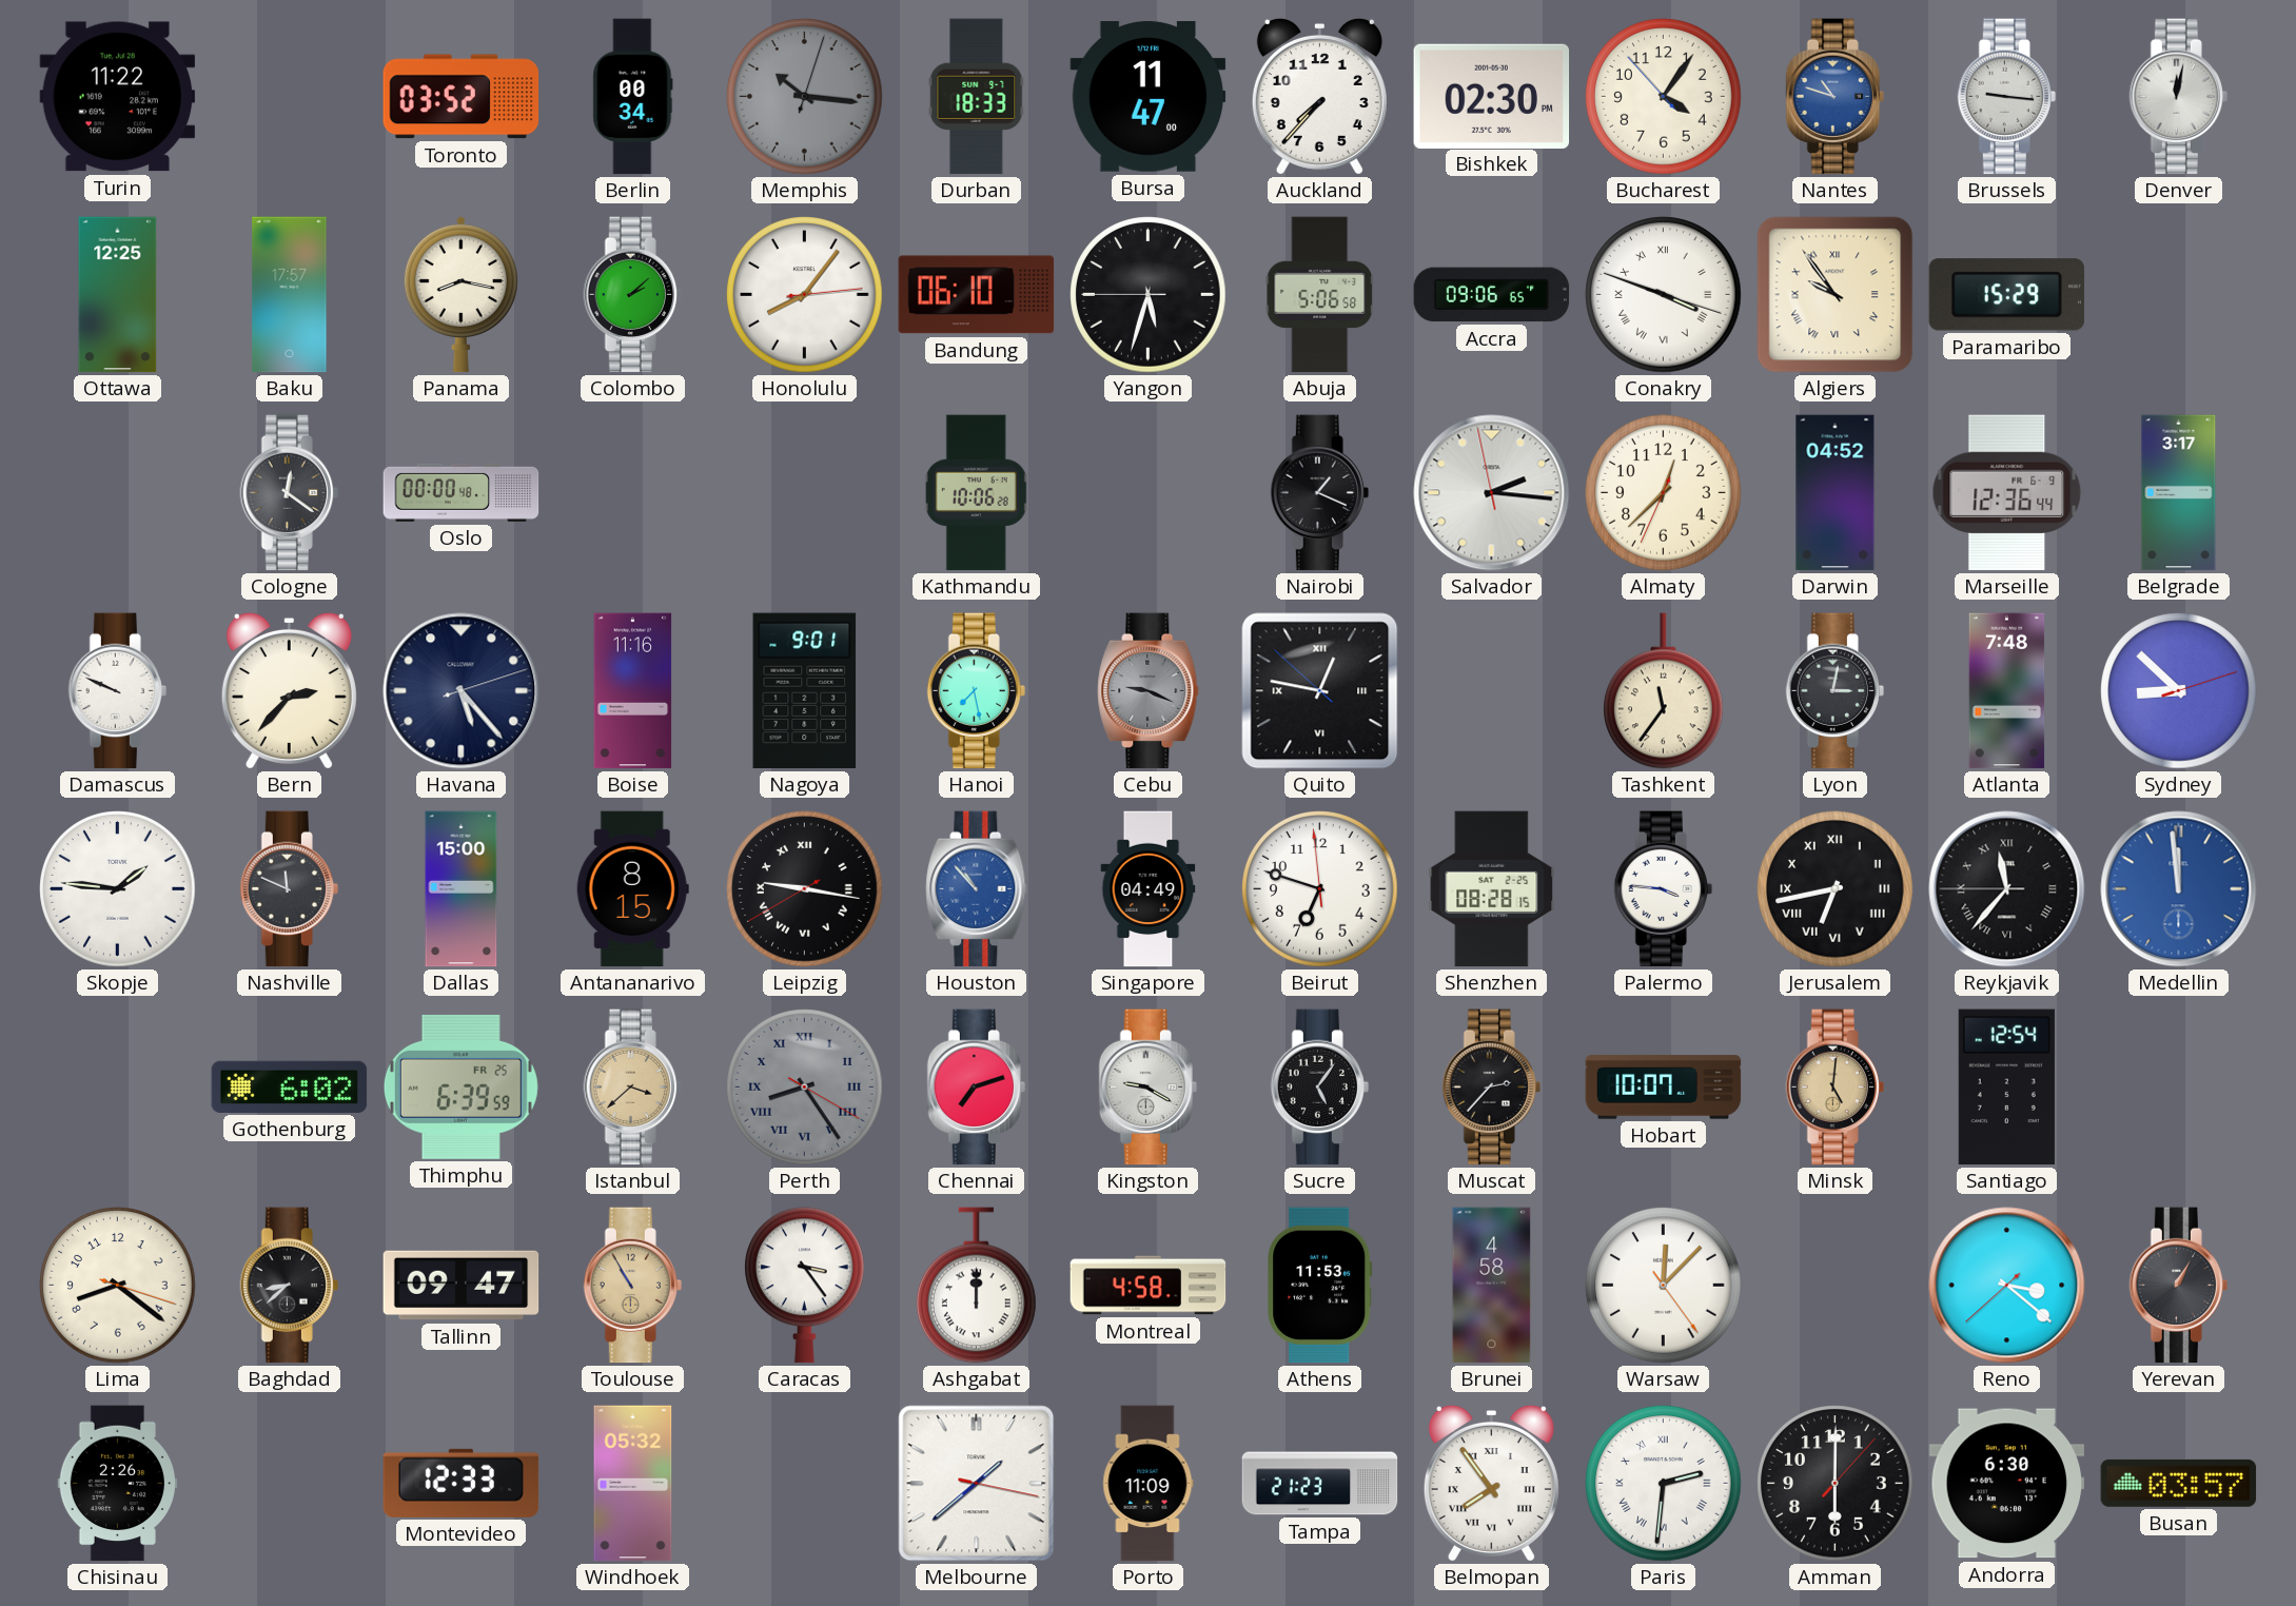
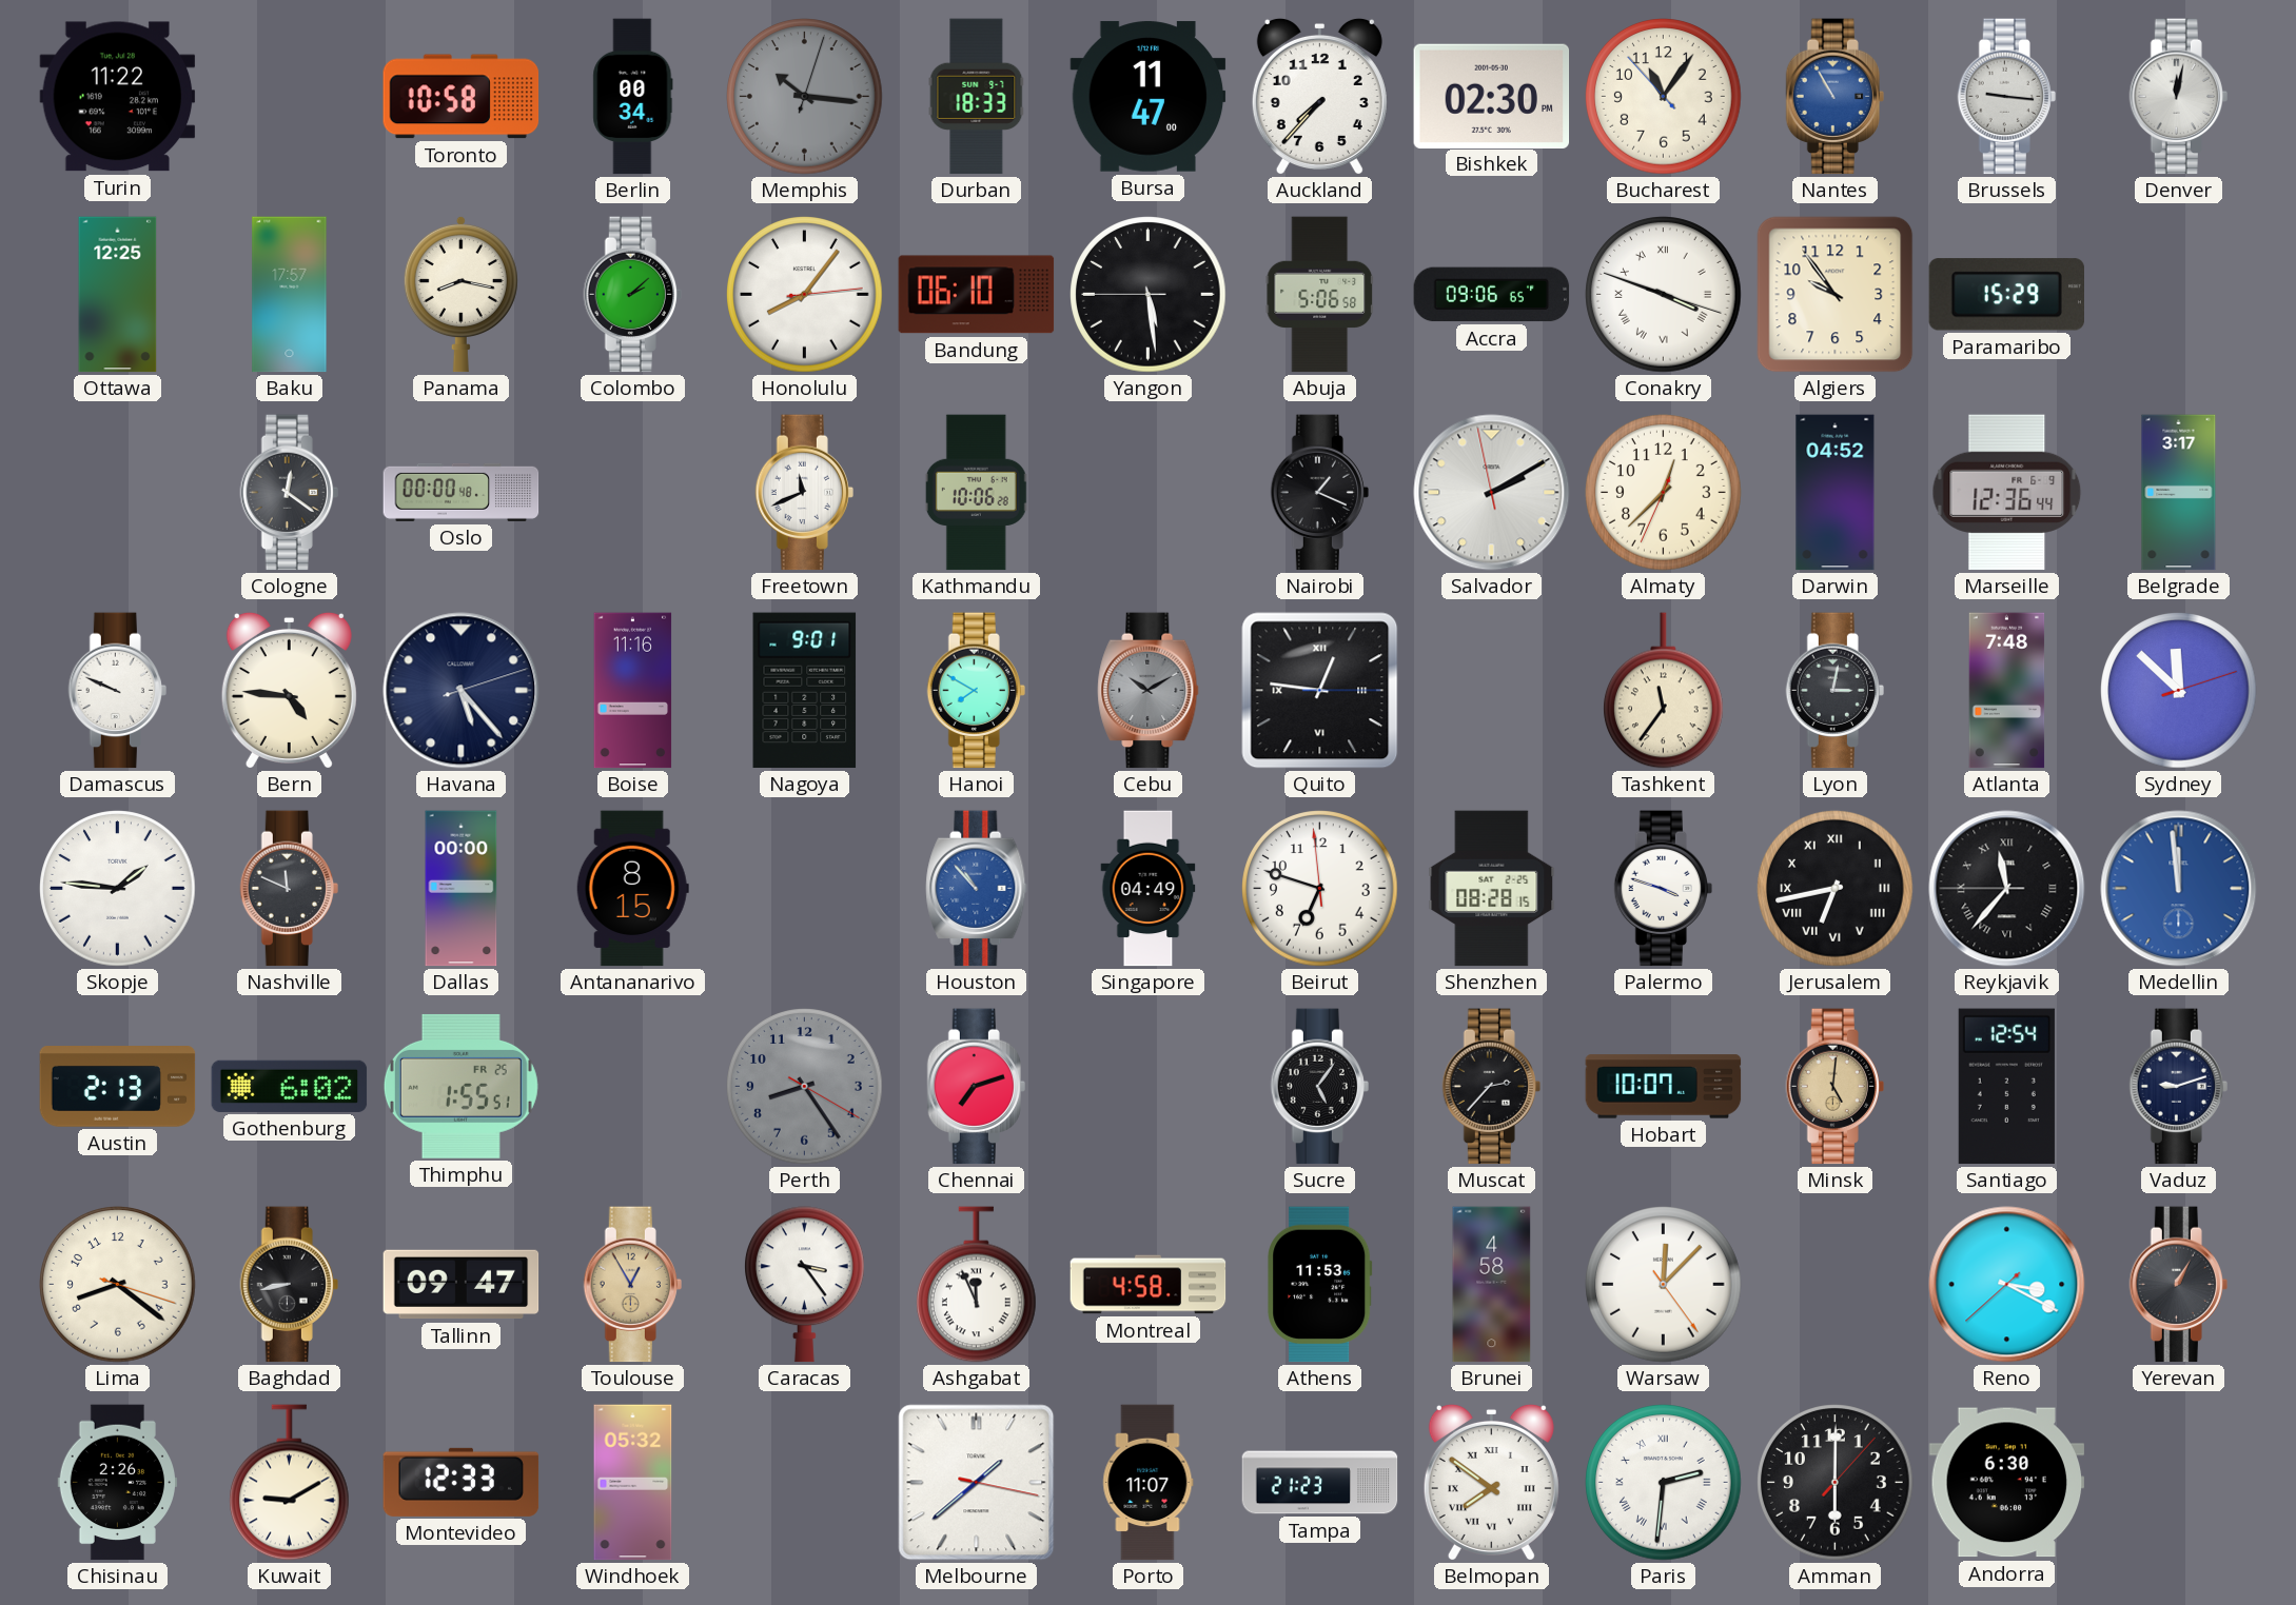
Toronto: 03:52 -> 10:58
Bucharest: 4:05 -> 11:05
Nantes: 10:48 -> 10:55
Yangon: 5:32 -> 5:28
Algiers numerals: Roman -> Arabic
Freetown: none -> 11:41
Salvador: 2:15 -> 2:09
Bern: 2:37 -> 4:46
Hanoi: 7:28 -> 7:50
Cebu: 9:19 -> 10:10
Quito: 12:46:52 -> 12:46:15
Sydney: 8:52 -> 11:52
Dallas: 15:00 -> 00:00
Leipzig: 9:16 -> none
Palermo: 3:46 -> 3:48
Austin: none -> 2:13
Thimphu: 6:39 -> 1:55
Istanbul: 3:38 -> none
Perth numerals: Roman -> Arabic
Kingston: 9:20 -> none
Vaduz: none -> 9:12
Baghdad: 8:38 -> 8:43
Toulouse: 10:55 -> 12:55
Ashgabat: 12:00 -> 11:56
Reno: 3:21 -> 3:19
Kuwait: none -> 9:10
Porto: 11:09 -> 11:07
Belmopan: 7:54 -> 7:51
Busan: 03:57 -> none
